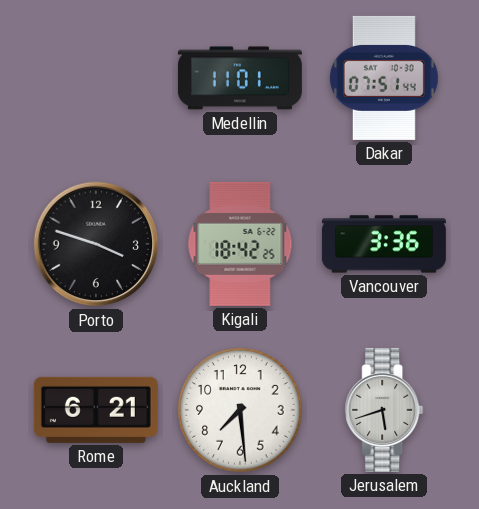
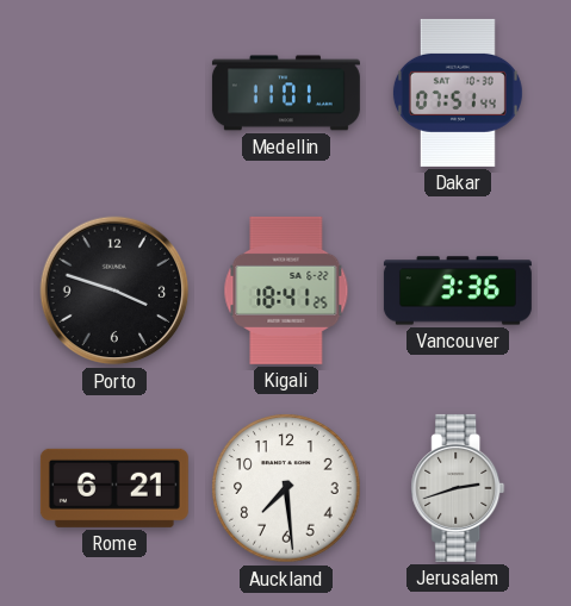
Kigali: 18:42 -> 18:41
Jerusalem: 5:42 -> 2:42
